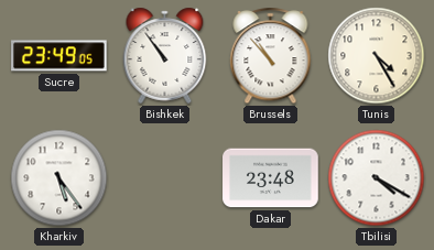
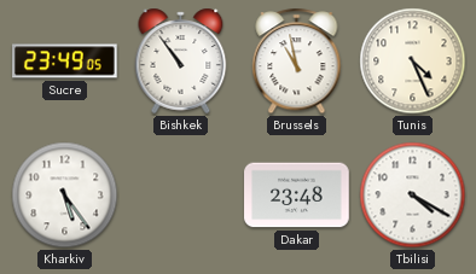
Brussels: 10:53 -> 10:58
Tunis: 4:25 -> 4:26
